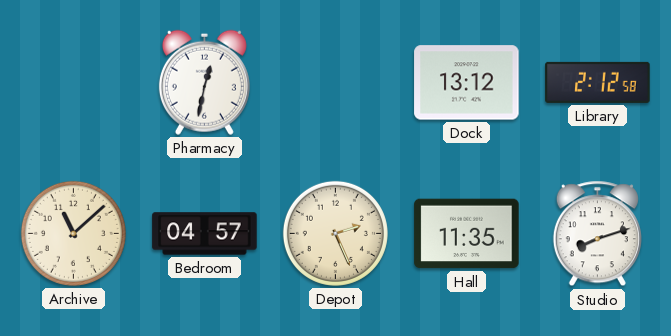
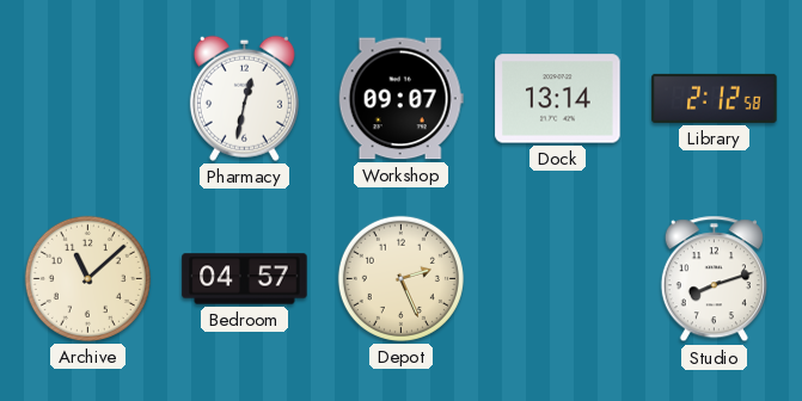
Workshop: none -> 09:07
Dock: 13:12 -> 13:14
Hall: 11:35 -> none
